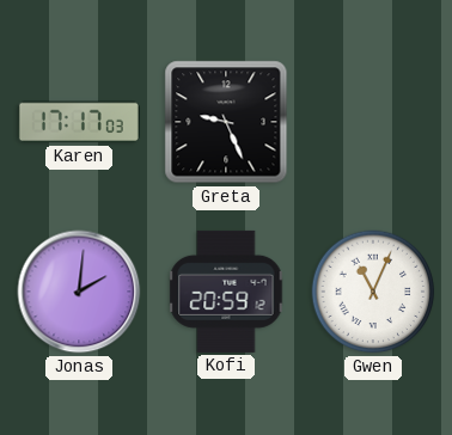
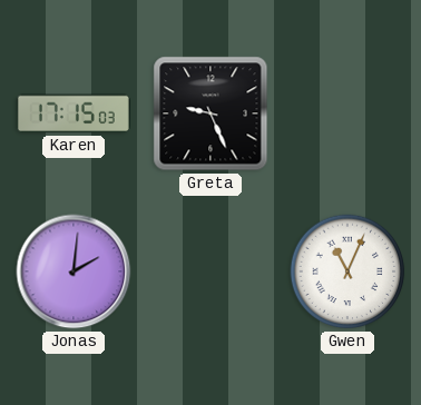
Karen: 17:17 -> 17:15
Kofi: 20:59 -> none
